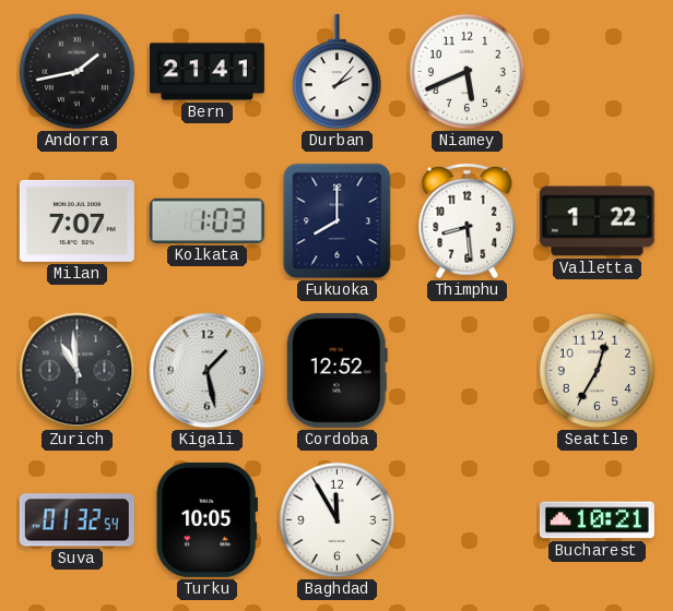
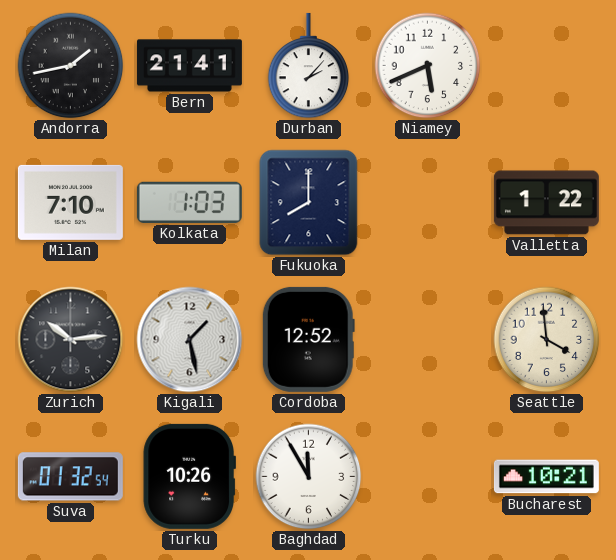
Milan: 7:07 -> 7:10
Thimphu: 8:29 -> none
Zurich: 10:59 -> 10:14
Seattle: 12:35 -> 3:59
Turku: 10:05 -> 10:26
